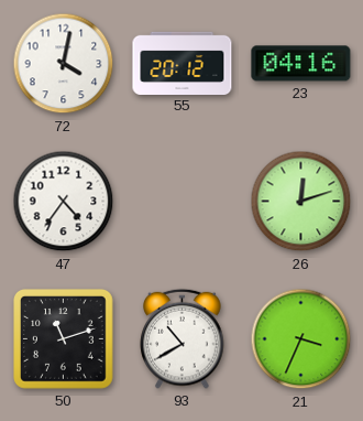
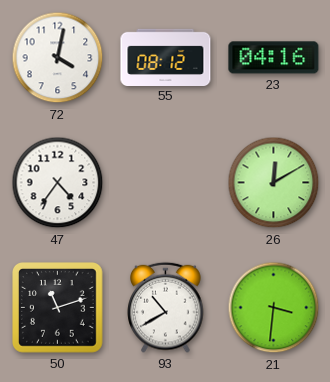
55: 20:12 -> 08:12
26: 12:12 -> 12:10
21: 3:34 -> 3:31
